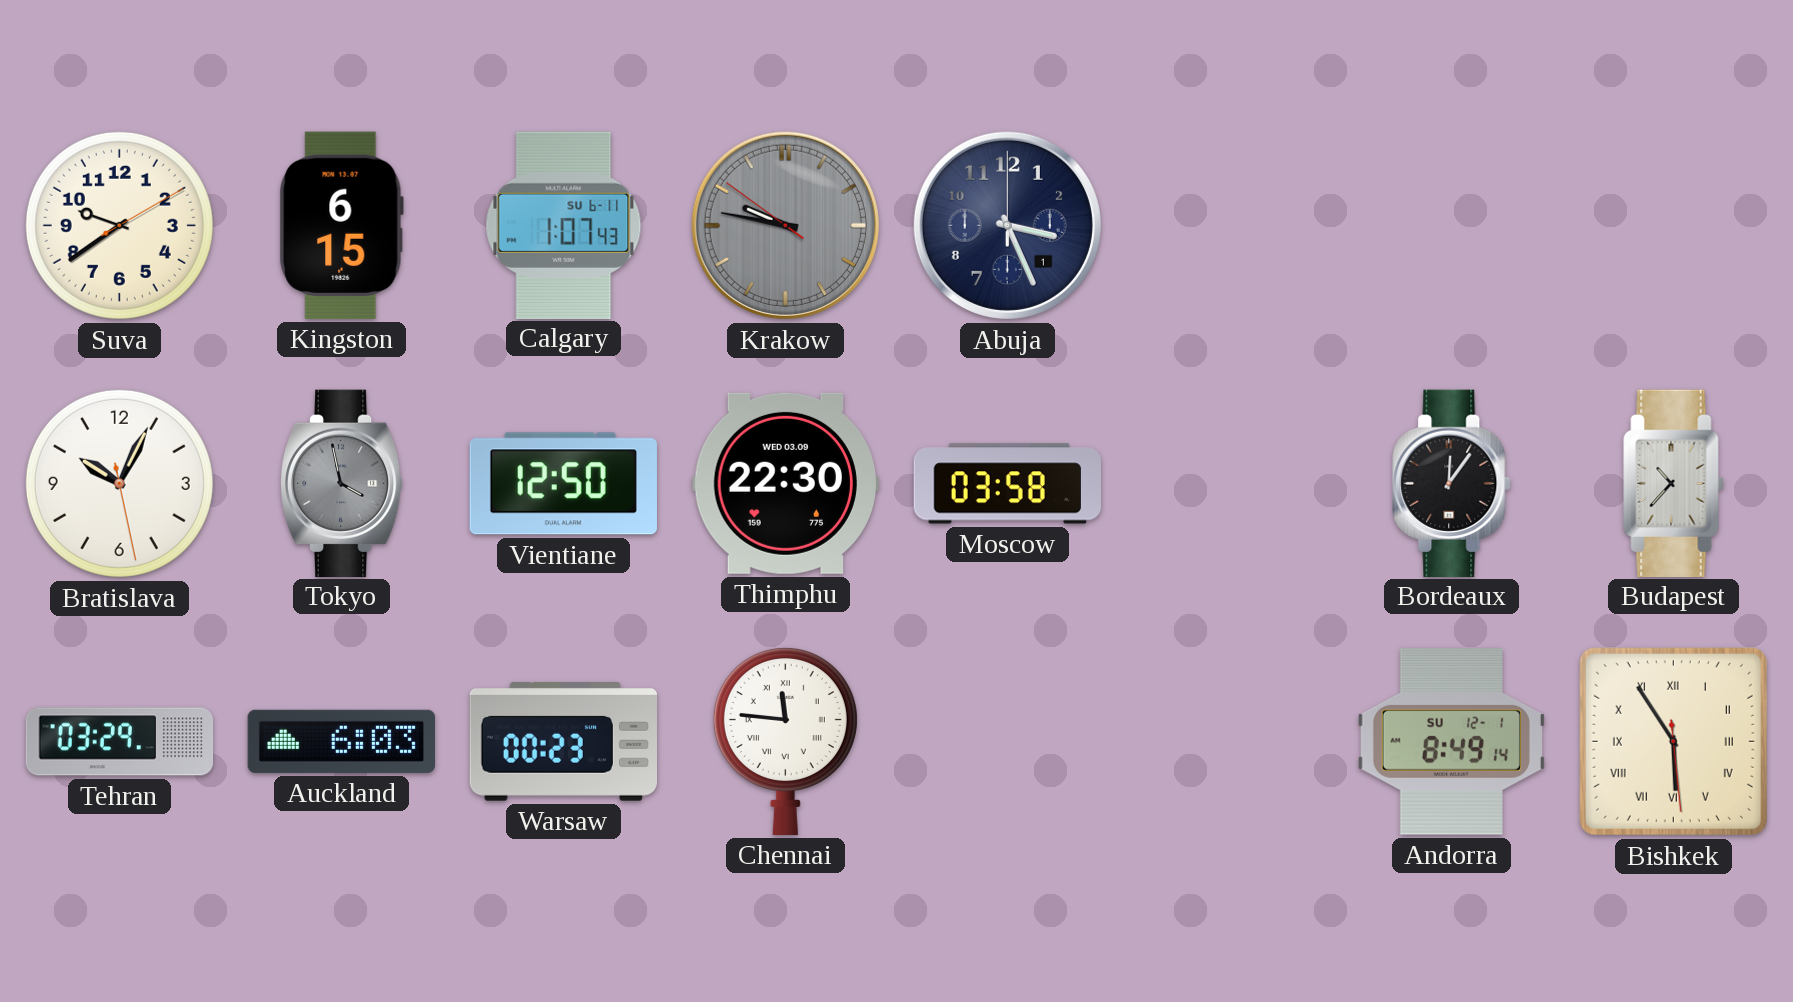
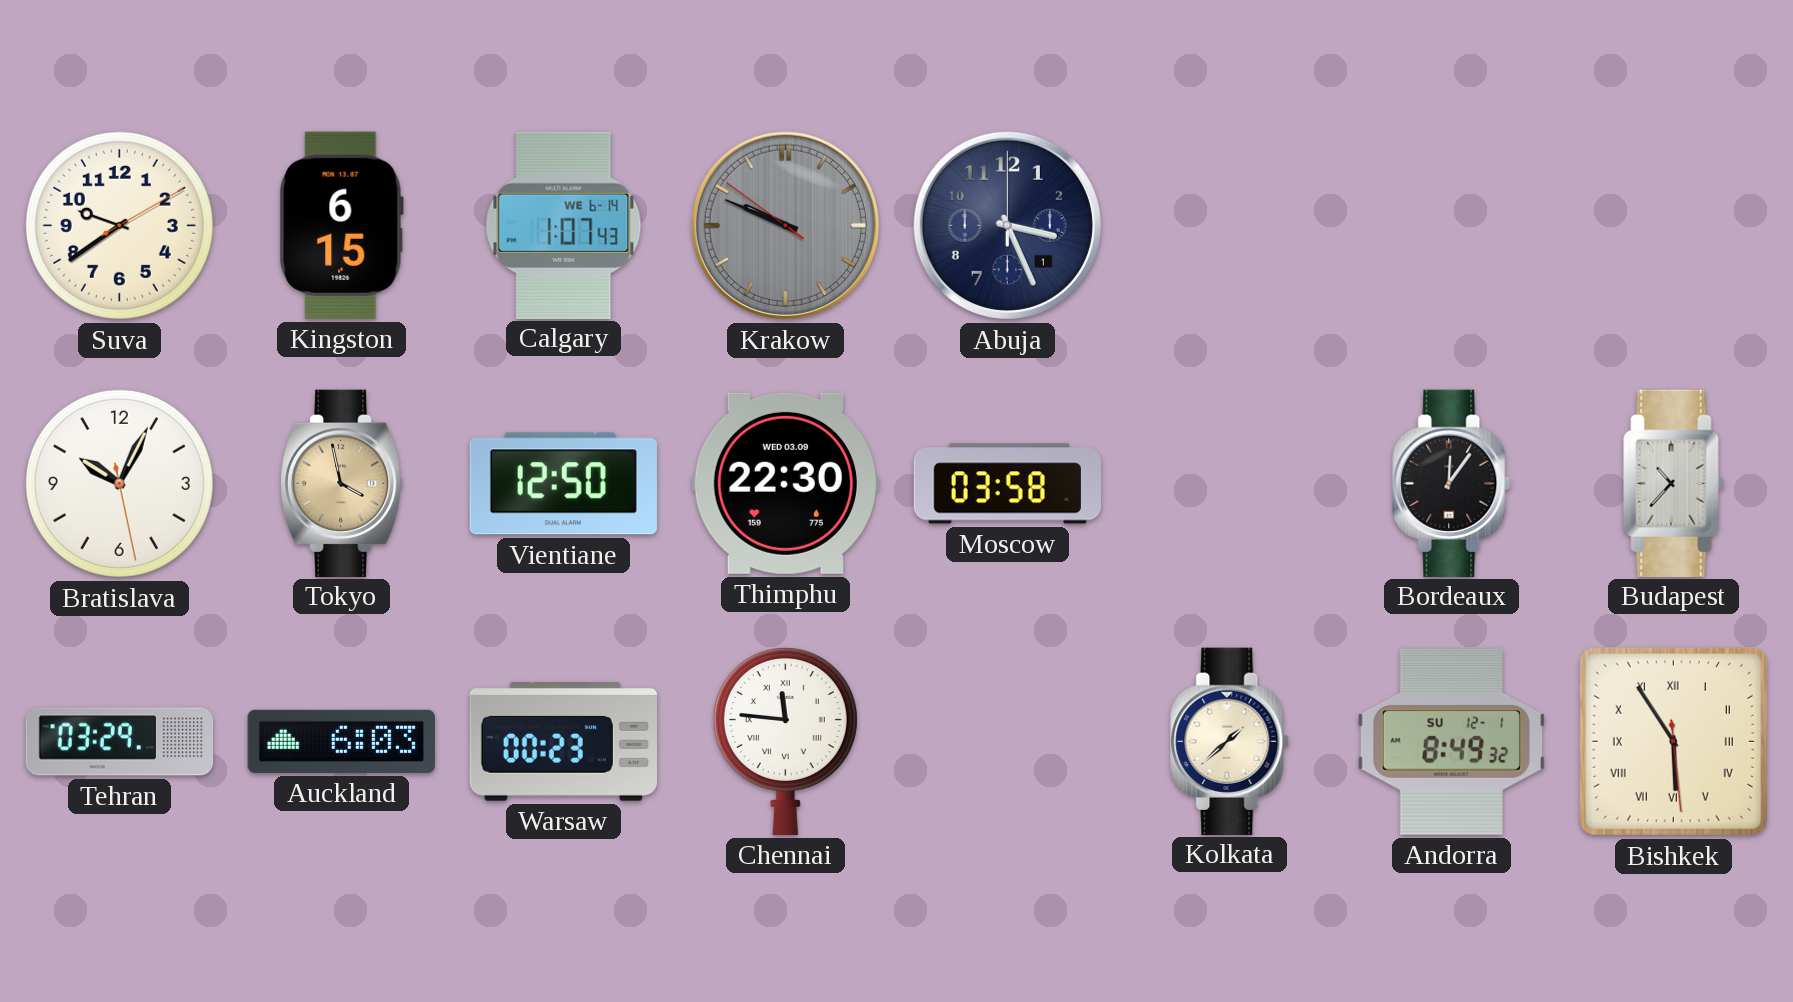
Calgary date: SU 6-11 -> WE 6-14
Krakow: 9:46 -> 9:48
Tokyo dial: grey -> champagne
Kolkata: none -> 1:38
Andorra: 8:49:14 -> 8:49:32
